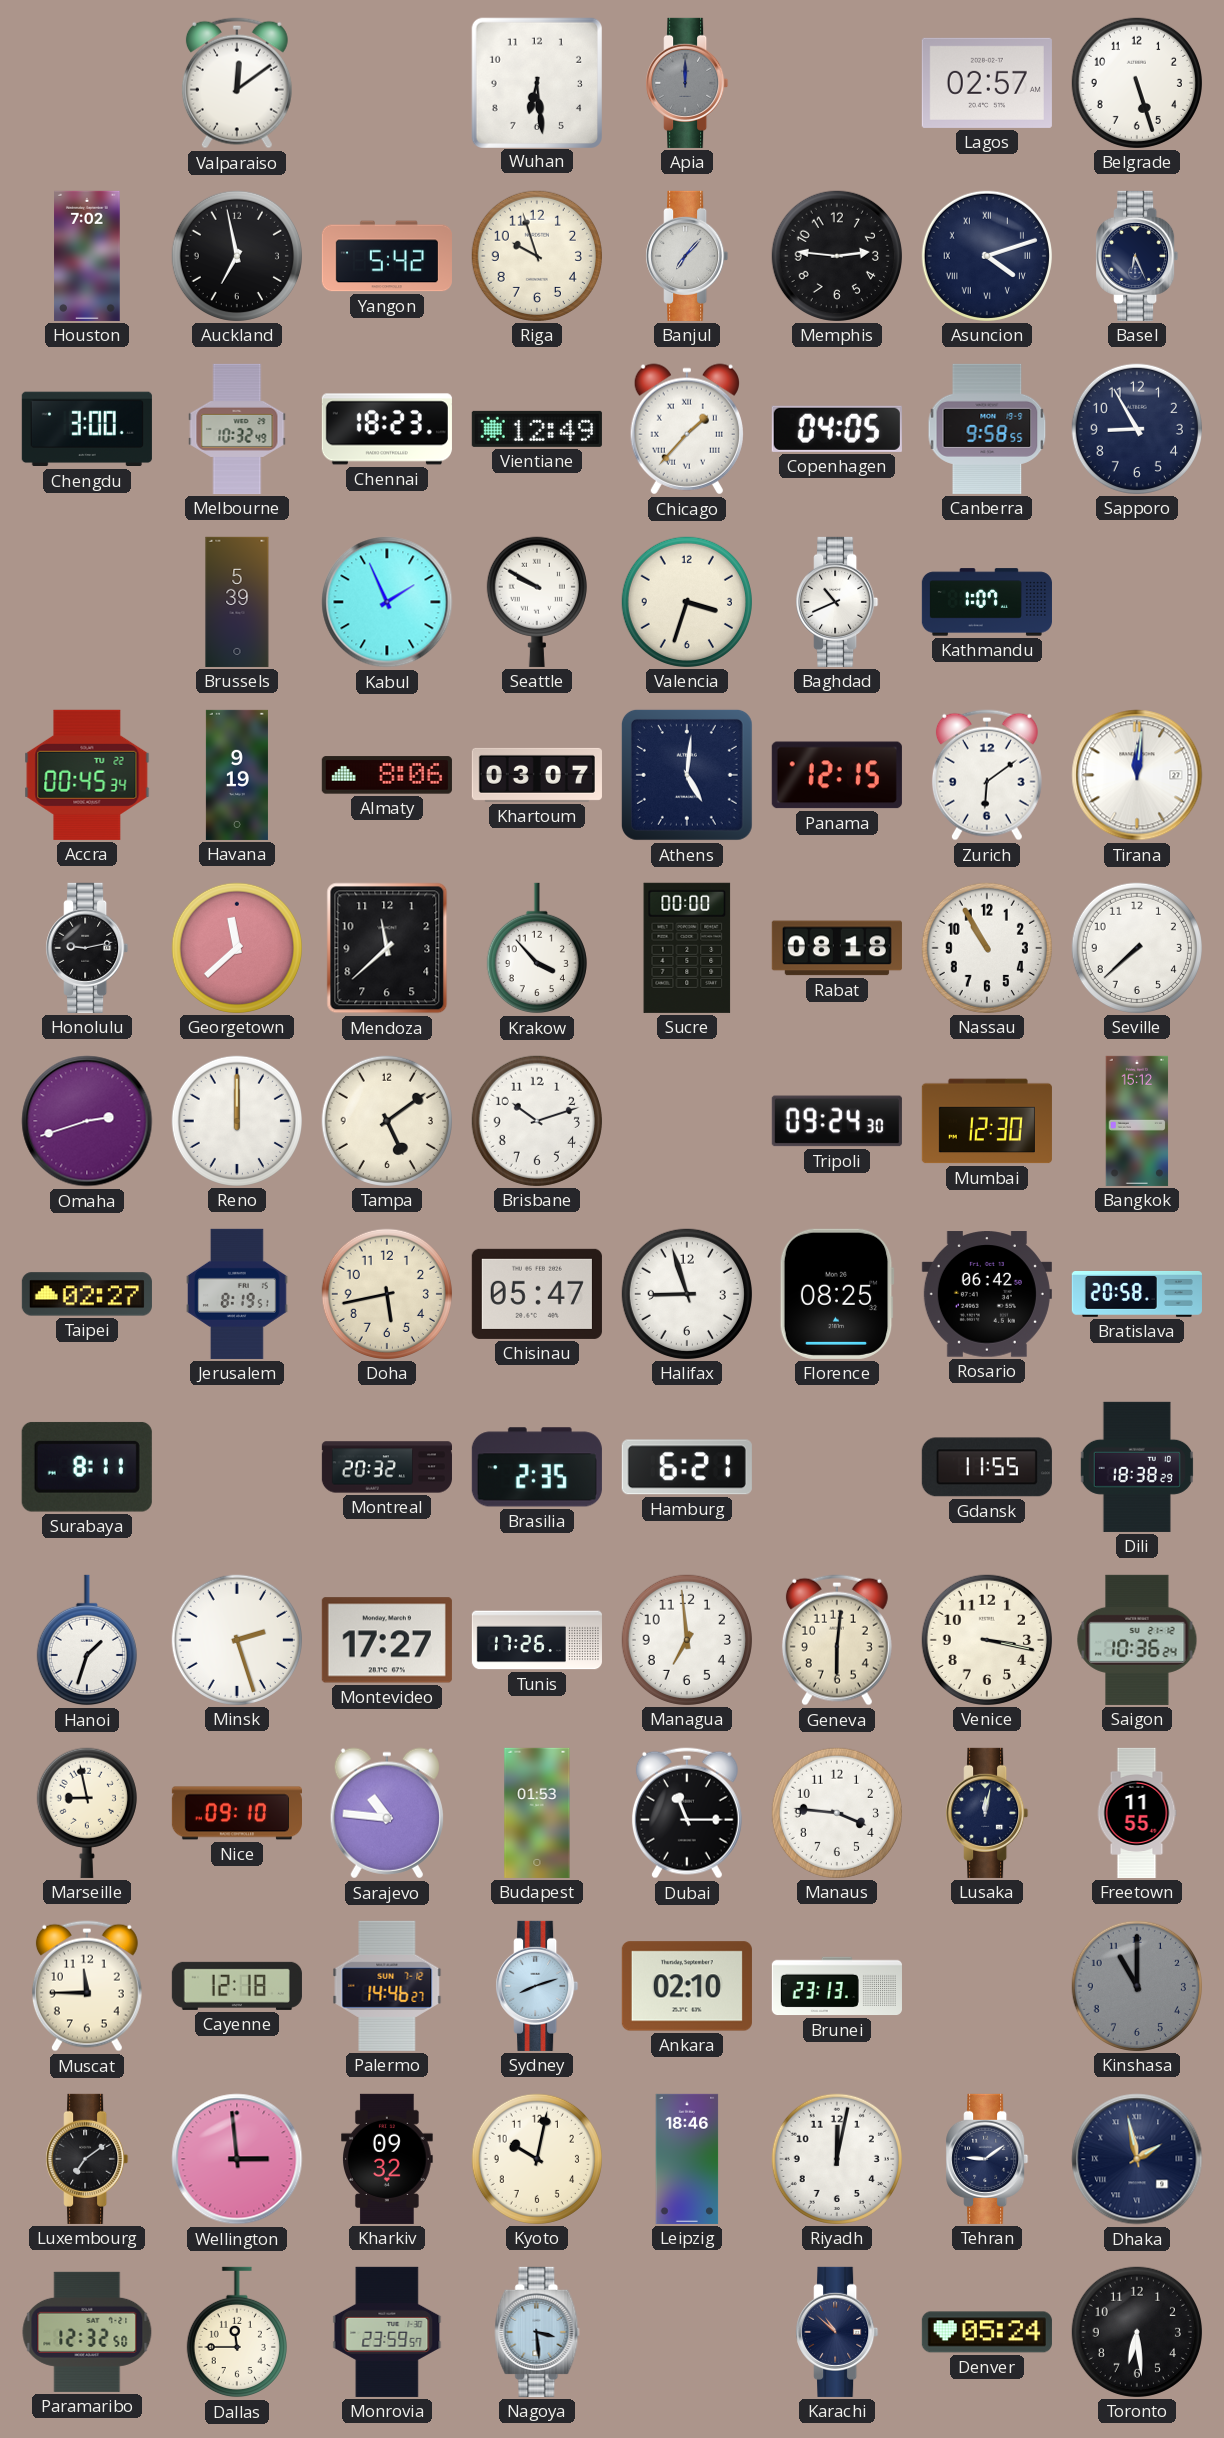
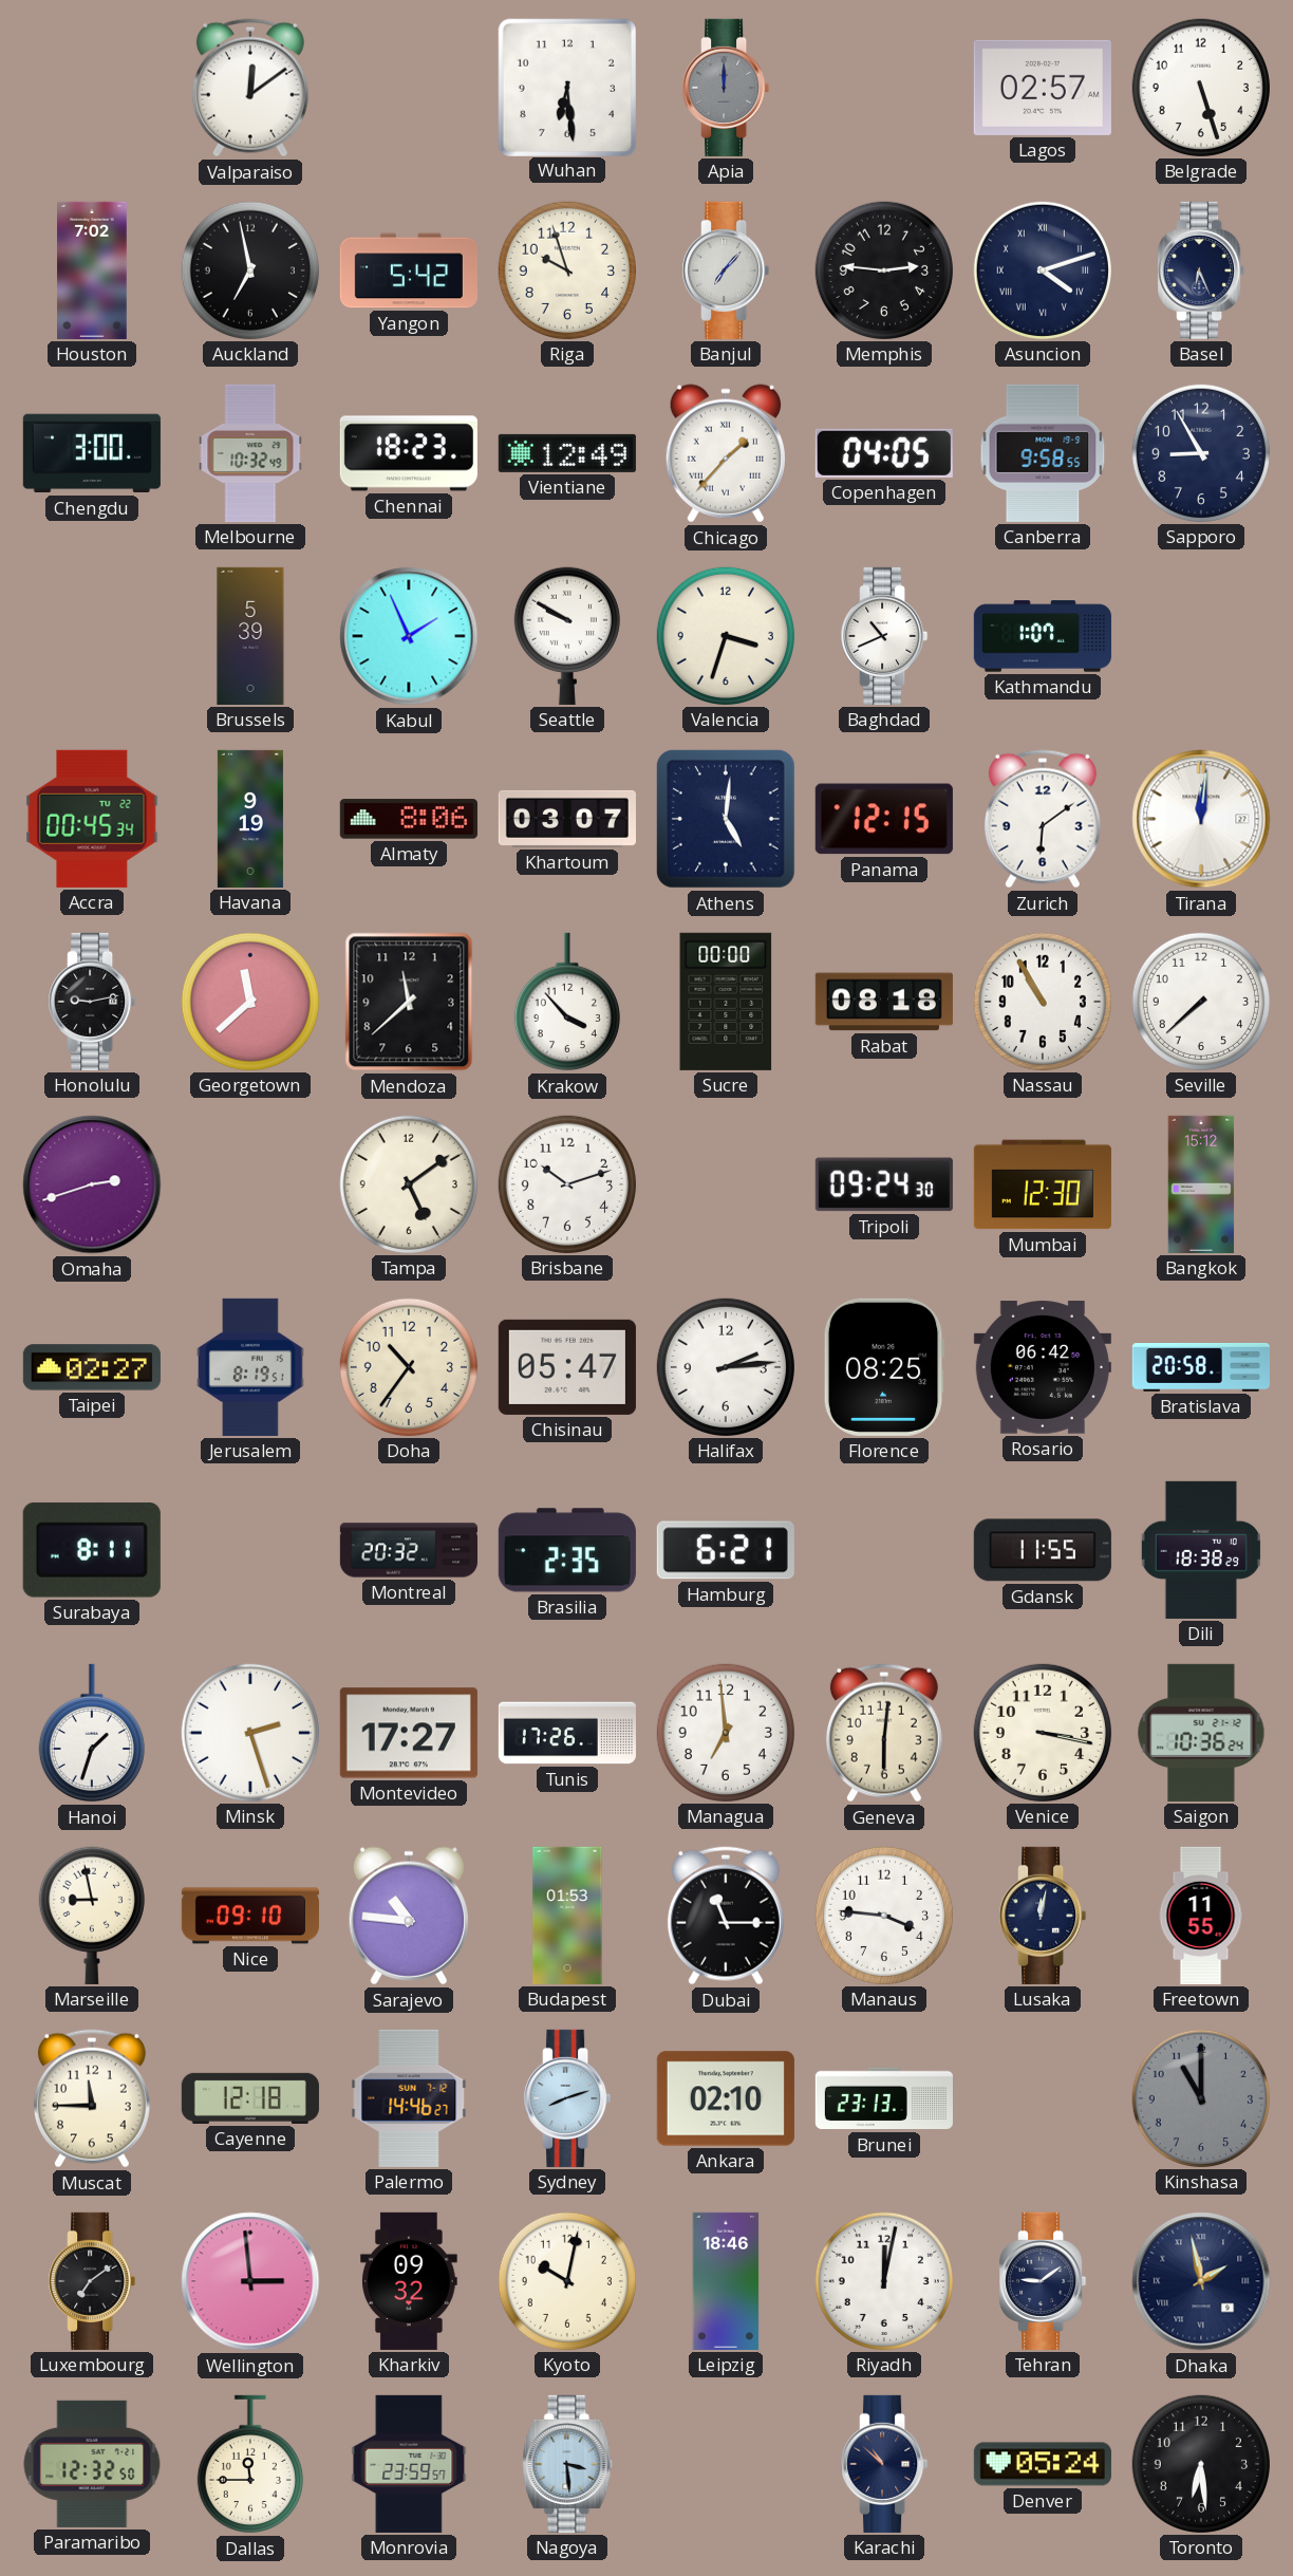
Reno: 12:00 -> none
Doha: 5:43 -> 10:36
Halifax: 8:57 -> 2:14
